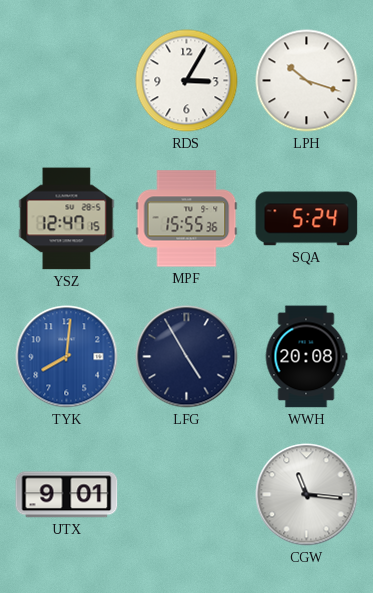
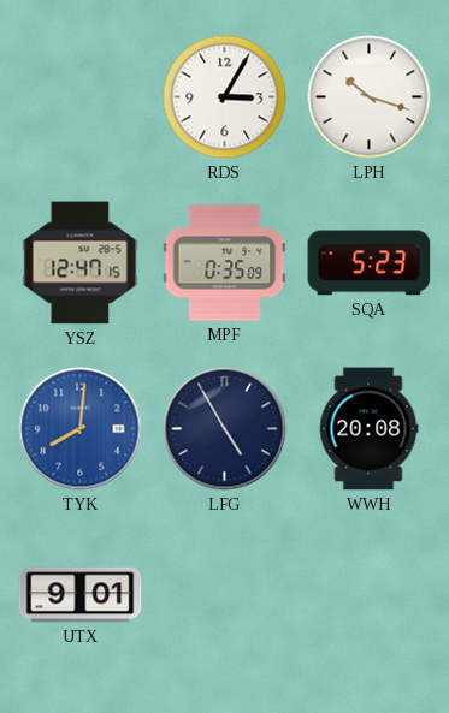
MPF: 15:55 -> 0:35
SQA: 5:24 -> 5:23
CGW: 11:16 -> none
